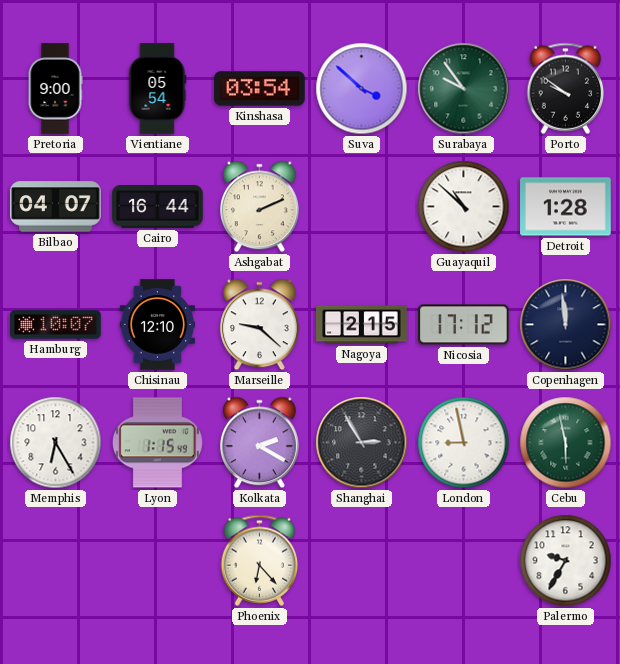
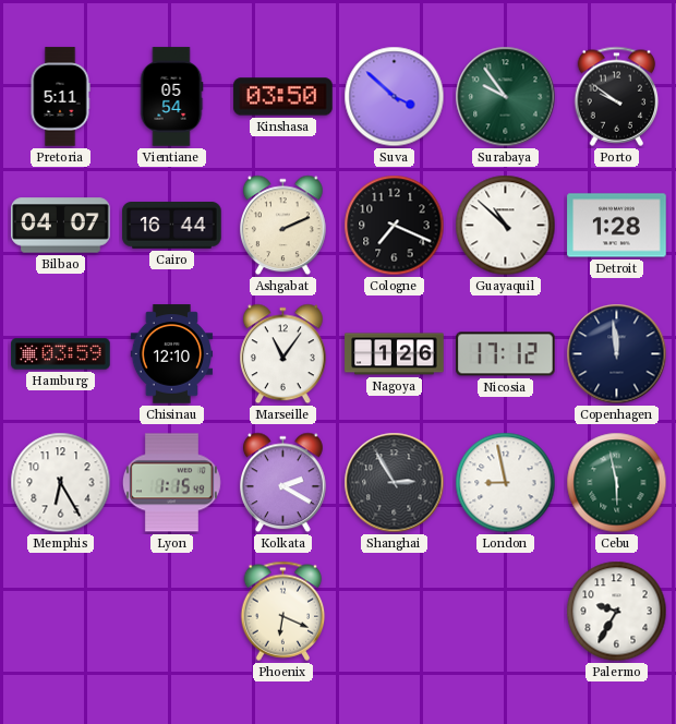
Pretoria: 9:00 -> 5:11
Kinshasa: 03:54 -> 03:50
Cologne: none -> 7:19
Hamburg: 10:07 -> 03:59
Marseille: 9:22 -> 11:06
Nagoya: 2:15 -> 1:26
Phoenix: 6:23 -> 6:19
